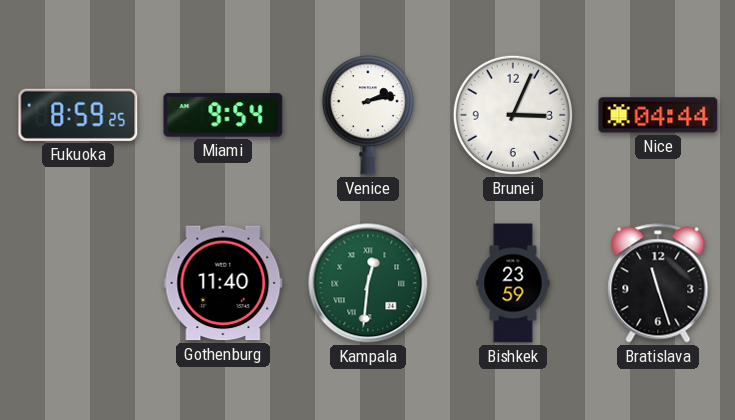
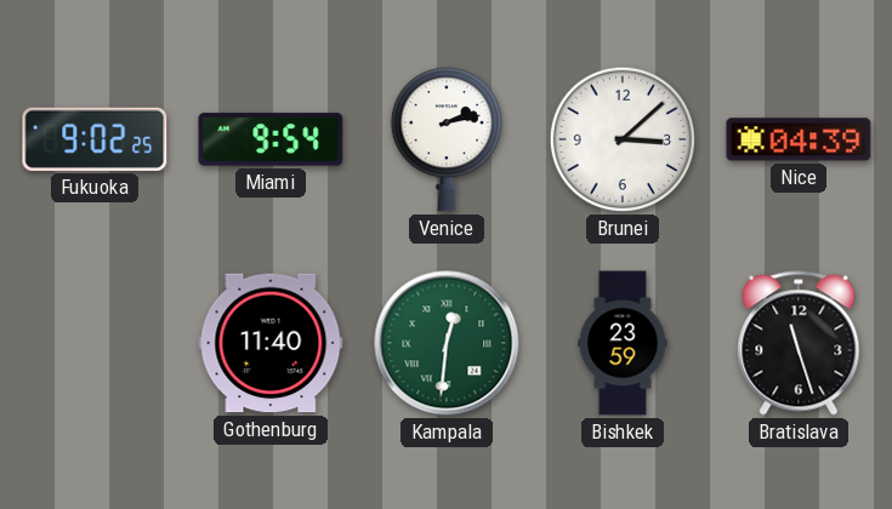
Fukuoka: 8:59 -> 9:02
Brunei: 3:04 -> 3:08
Nice: 04:44 -> 04:39
